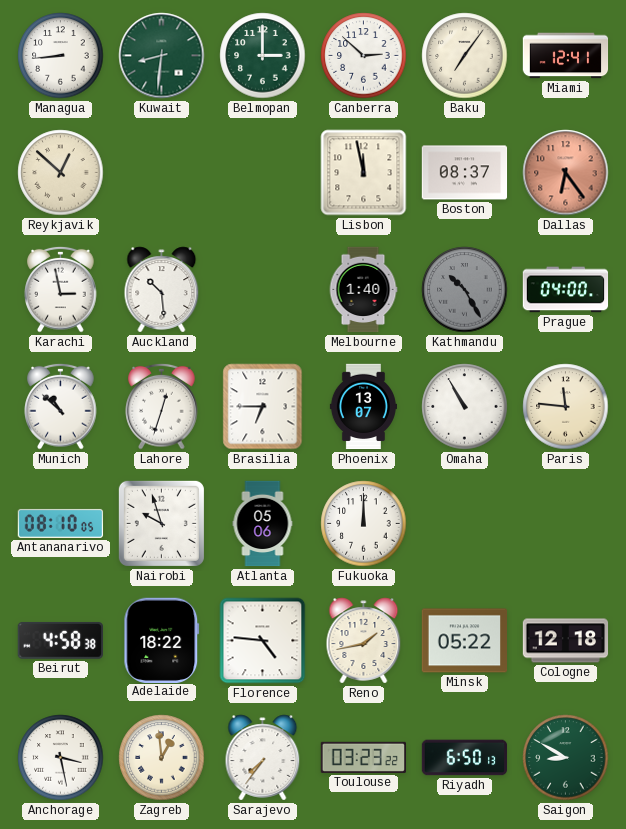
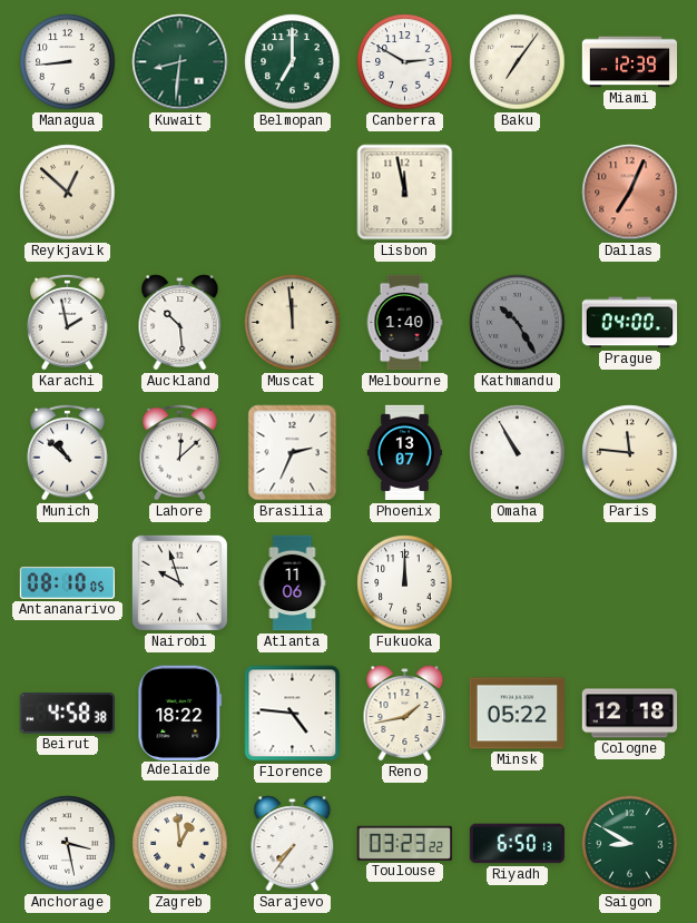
Belmopan: 3:00 -> 7:00
Canberra: 2:52 -> 2:50
Miami: 12:41 -> 12:39
Boston: 08:37 -> none
Dallas: 6:24 -> 7:04
Karachi: 2:58 -> 1:58
Muscat: none -> 11:59
Lahore: 12:33 -> 12:08
Brasilia: 6:45 -> 2:34
Atlanta: 05:06 -> 11:06
